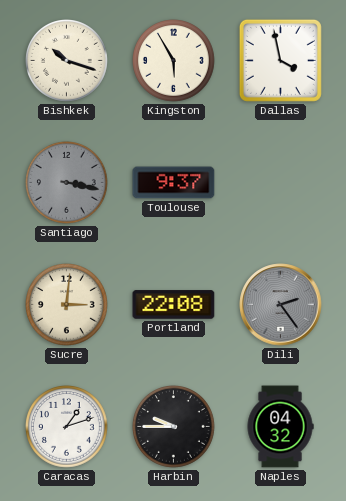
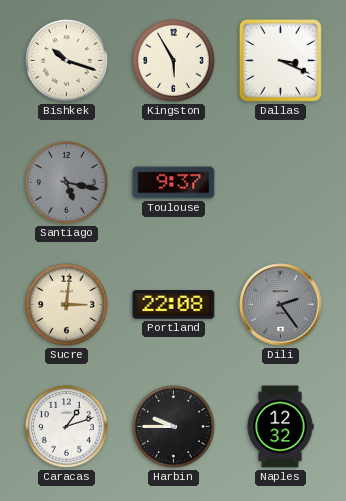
Dallas: 3:58 -> 3:19
Santiago: 3:17 -> 5:17
Naples: 04:32 -> 12:32
